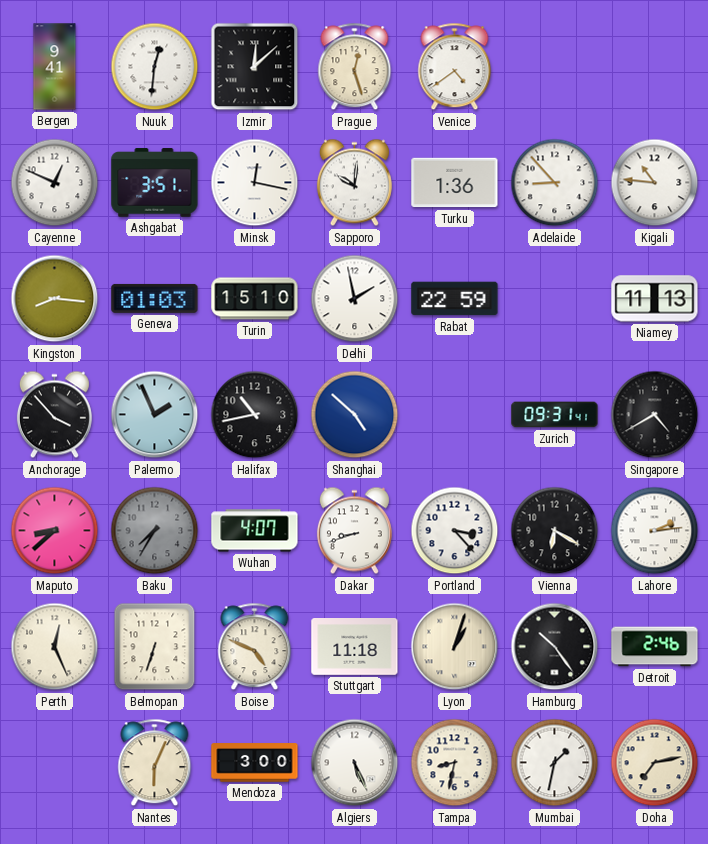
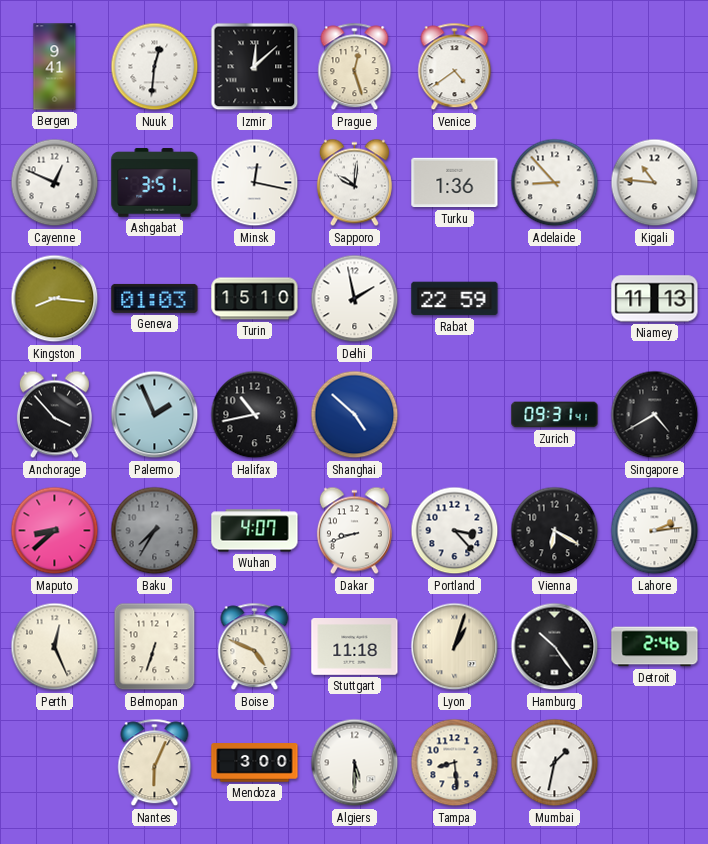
Algiers: 5:26 -> 5:30
Tampa: 8:32 -> 8:29
Doha: 7:13 -> none
